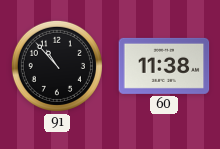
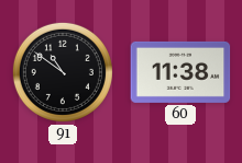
91: 10:53 -> 10:51
